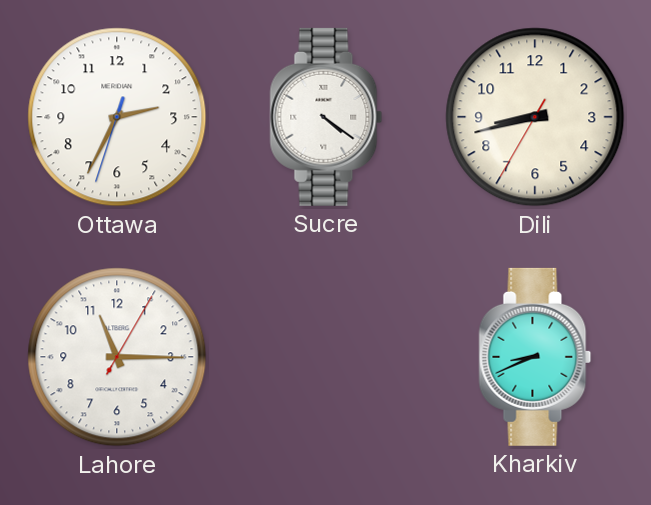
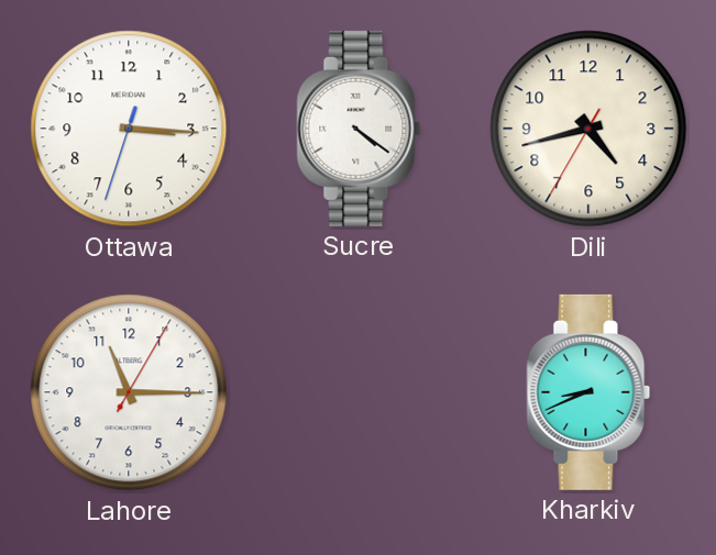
Ottawa: 2:34 -> 3:15
Dili: 8:42 -> 4:42
